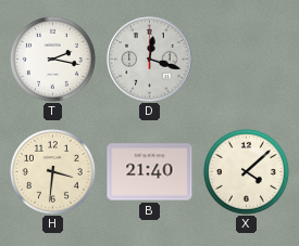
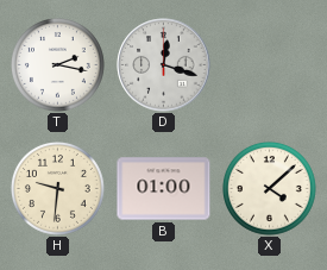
H: 3:31 -> 9:31
B: 21:40 -> 01:00
